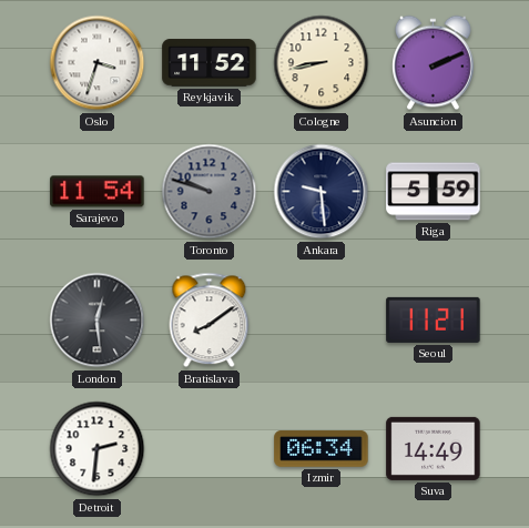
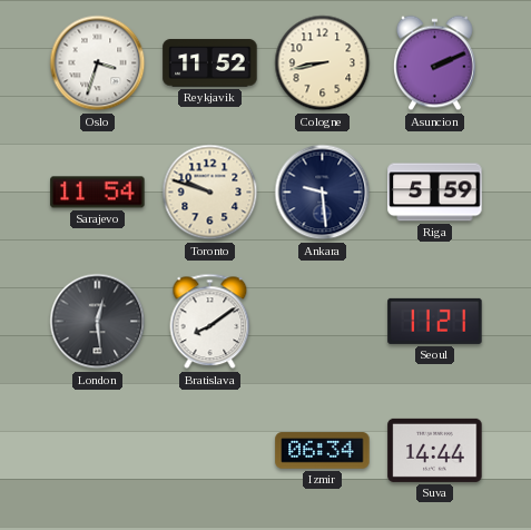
Toronto dial: grey -> cream
Detroit: 2:31 -> none
Suva: 14:49 -> 14:44
